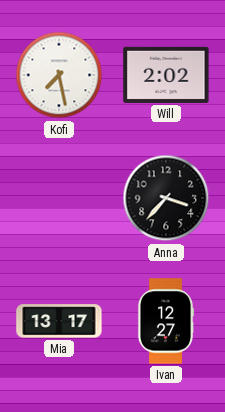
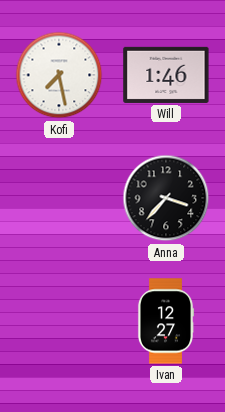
Will: 2:02 -> 1:46
Mia: 13:17 -> none
